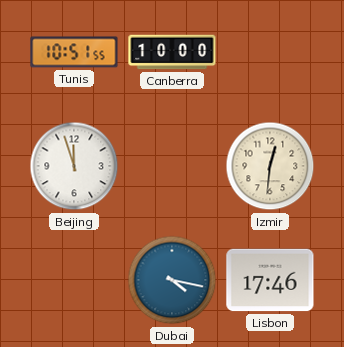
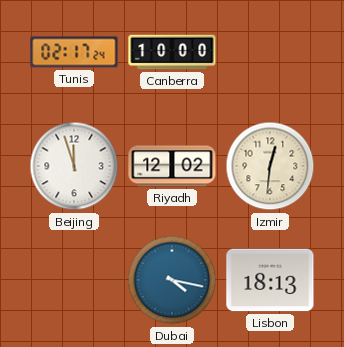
Tunis: 10:51 -> 02:17
Riyadh: none -> 12:02
Lisbon: 17:46 -> 18:13
